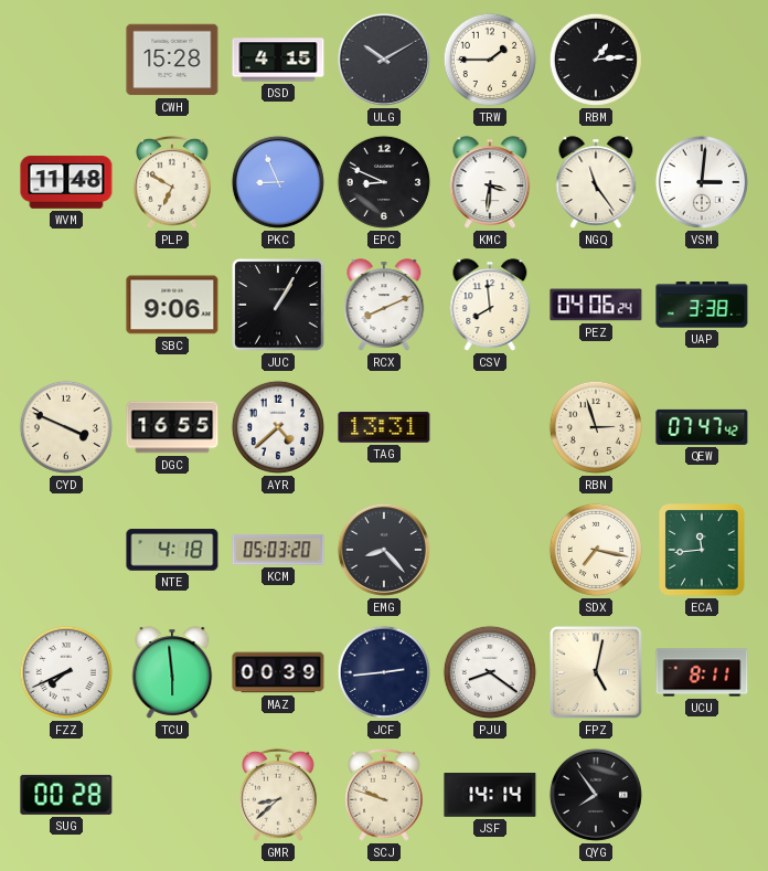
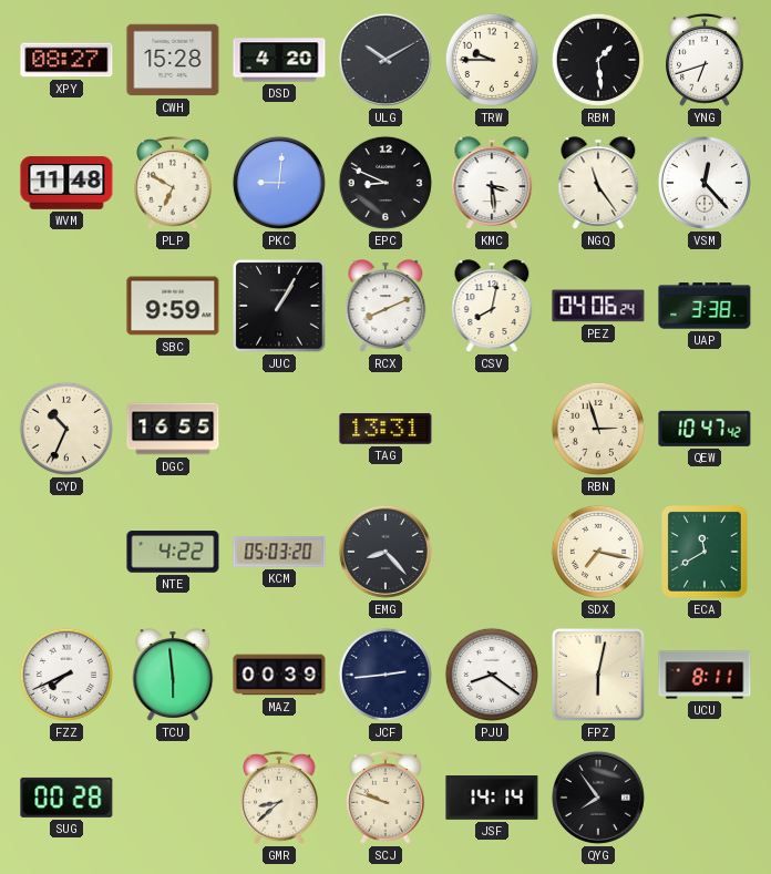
XPY: none -> 08:27
DSD: 4:15 -> 4:20
TRW: 1:45 -> 9:45
RBM: 1:14 -> 1:29
YNG: none -> 6:42
PKC: 8:56 -> 9:01
KMC: 3:31 -> 3:29
VSM: 3:01 -> 12:23
SBC: 9:06 -> 9:59
CSV: 7:59 -> 8:02
CYD: 3:49 -> 10:34
AYR: 4:38 -> none
QEW: 07:47 -> 10:47
NTE: 4:18 -> 4:22
ECA: 11:44 -> 11:40
FPZ: 5:02 -> 6:02
